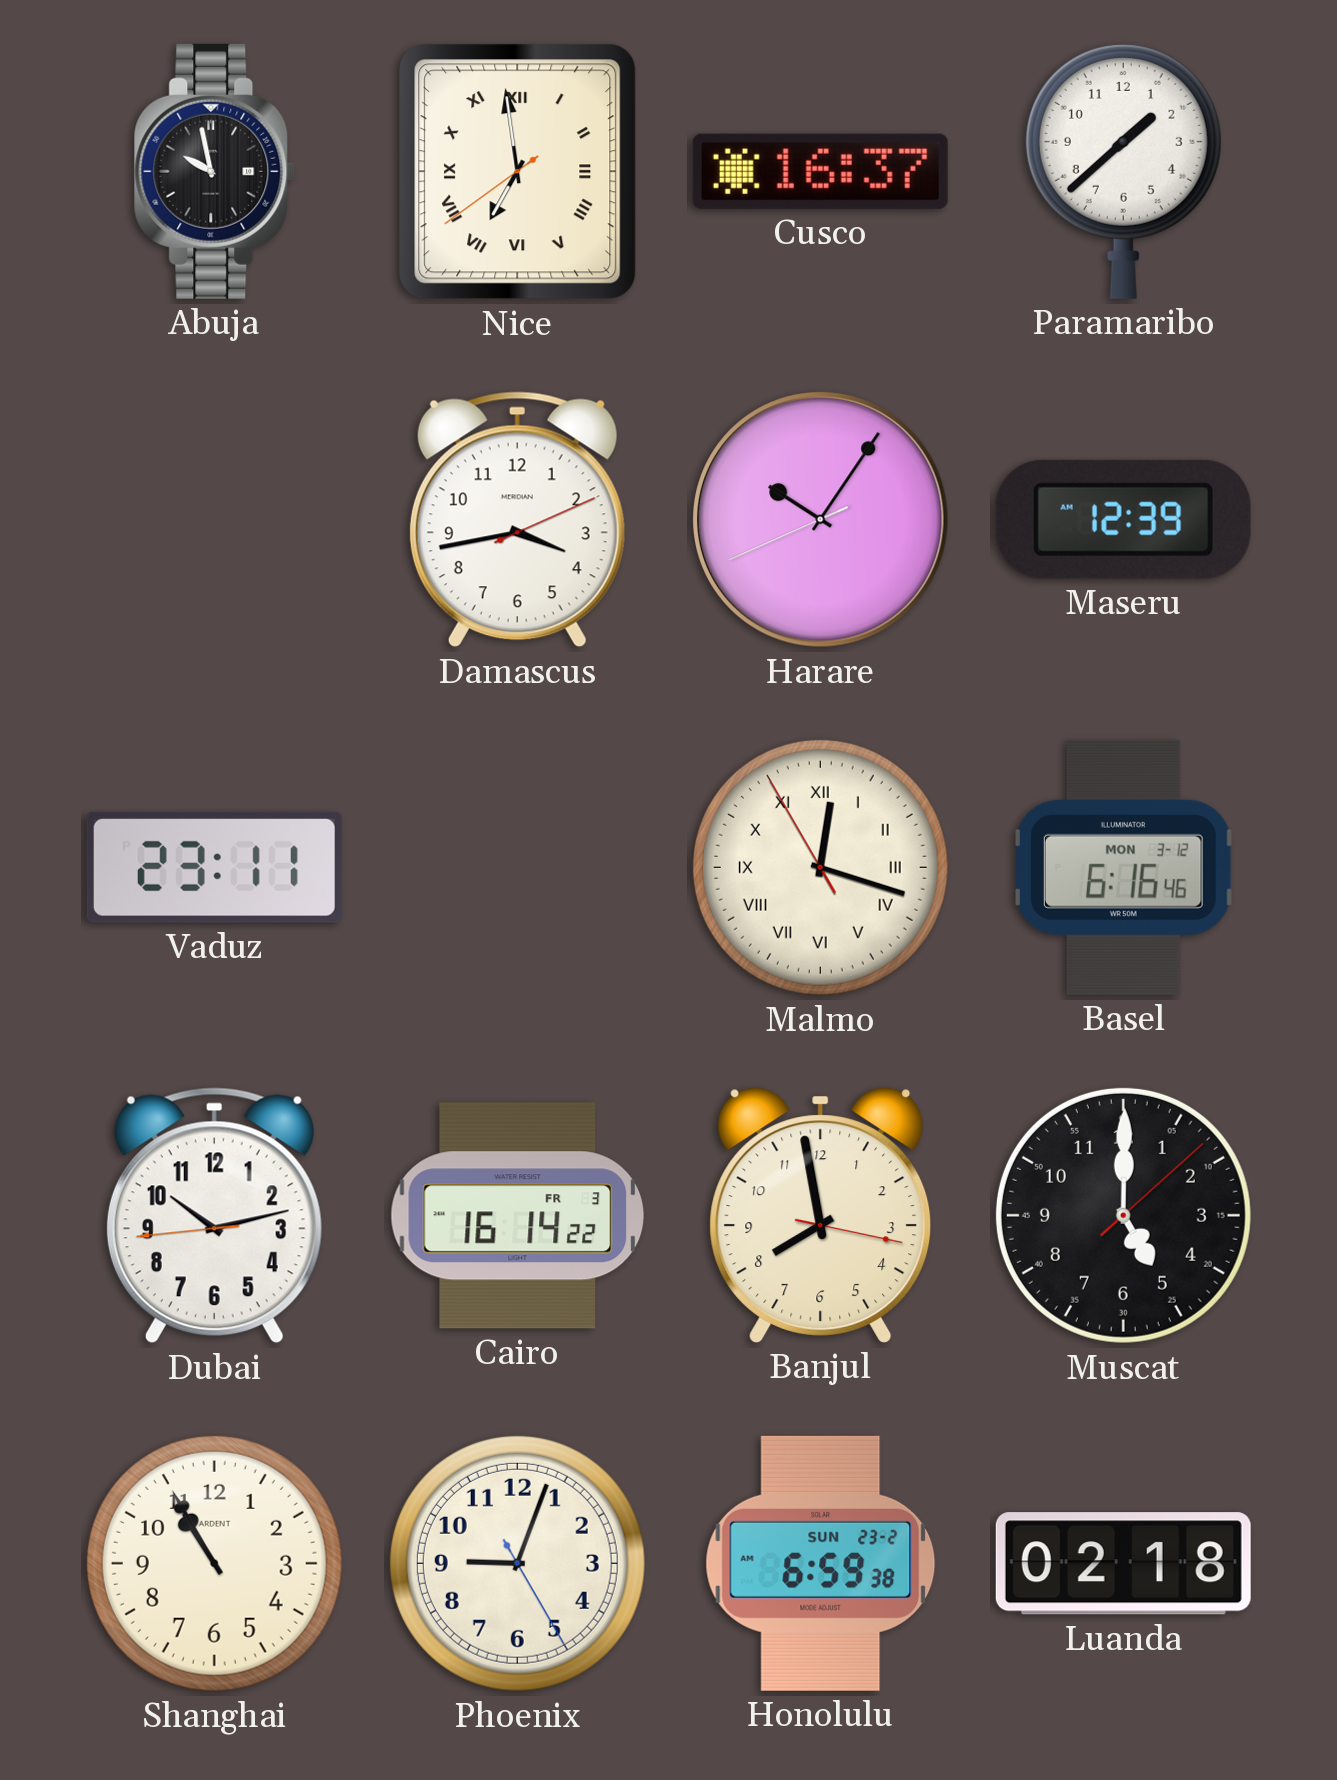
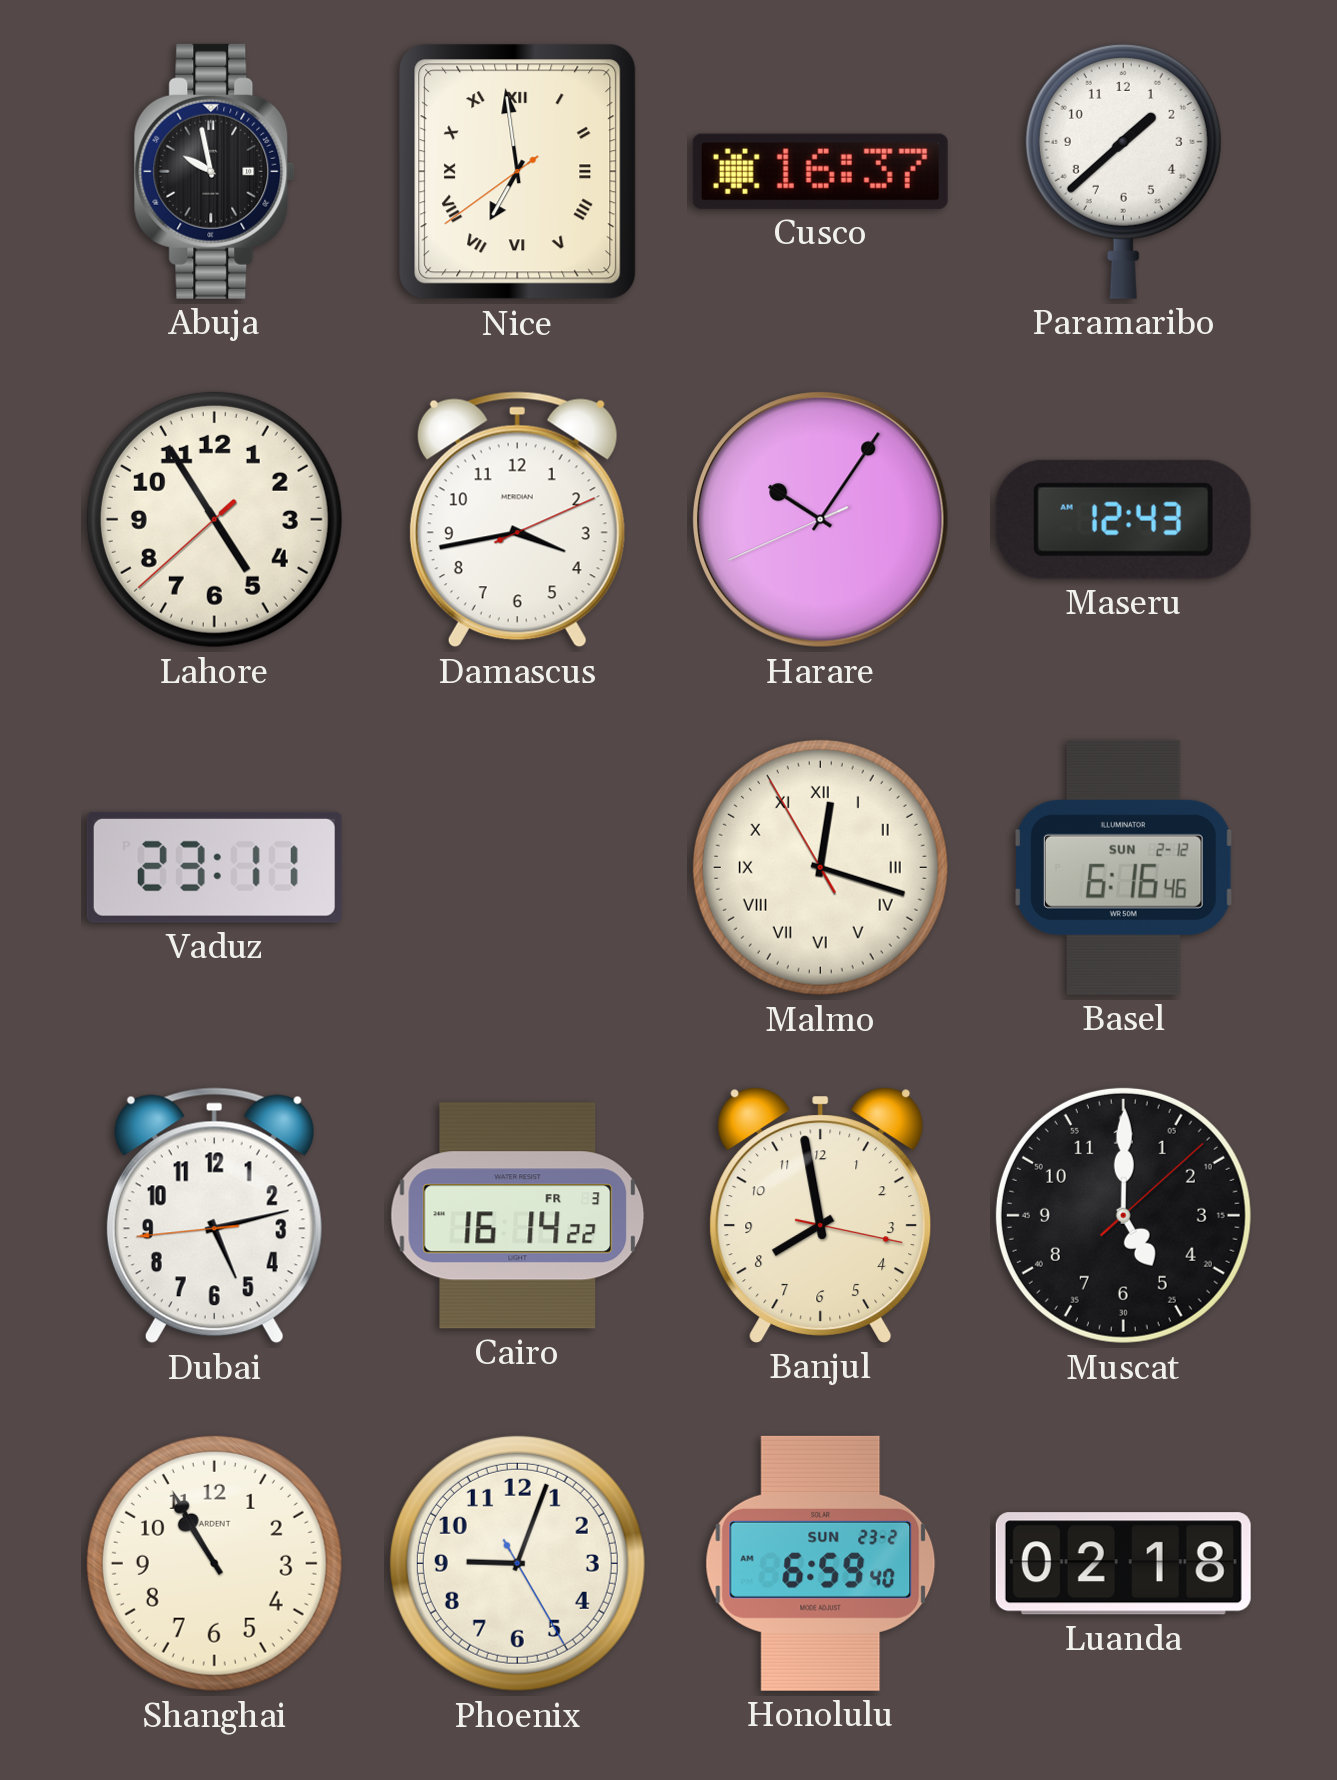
Lahore: none -> 4:54
Maseru: 12:39 -> 12:43
Basel date: MON 3-12 -> SUN 2-12
Dubai: 10:12 -> 5:12
Honolulu: 6:59:38 -> 6:59:40
